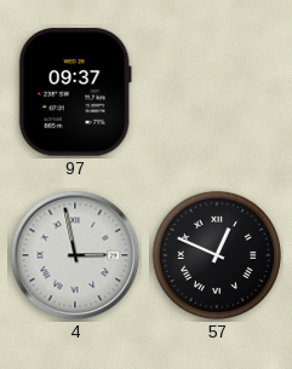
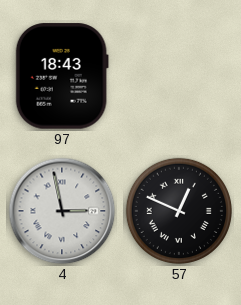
97: 09:37 -> 18:43
